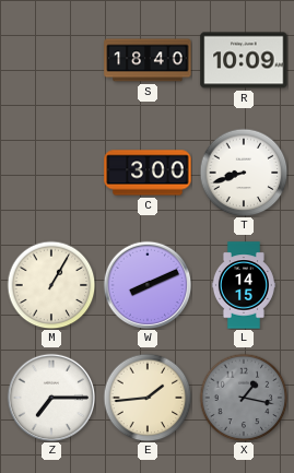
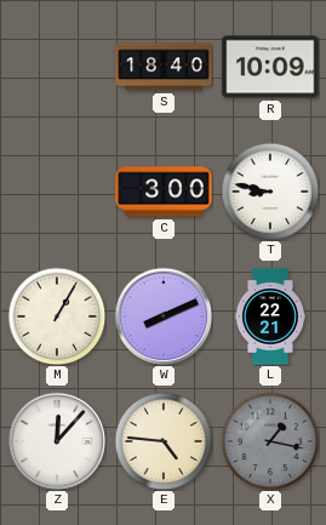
T: 8:42 -> 8:47
L: 14:15 -> 22:21
Z: 7:15 -> 12:07
E: 1:44 -> 4:46
